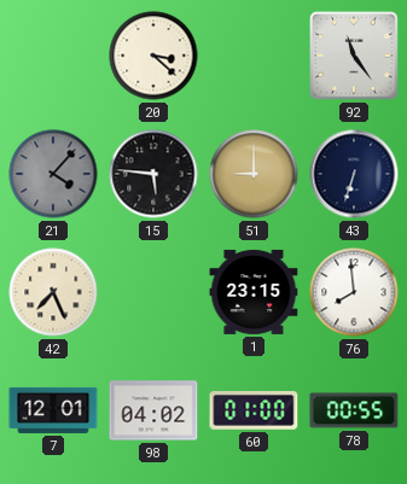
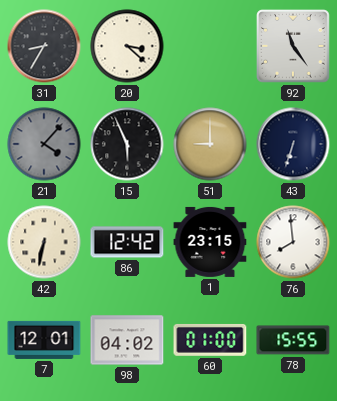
31: none -> 8:35
15: 5:46 -> 5:56
42: 7:26 -> 6:32
86: none -> 12:42
78: 00:55 -> 15:55
